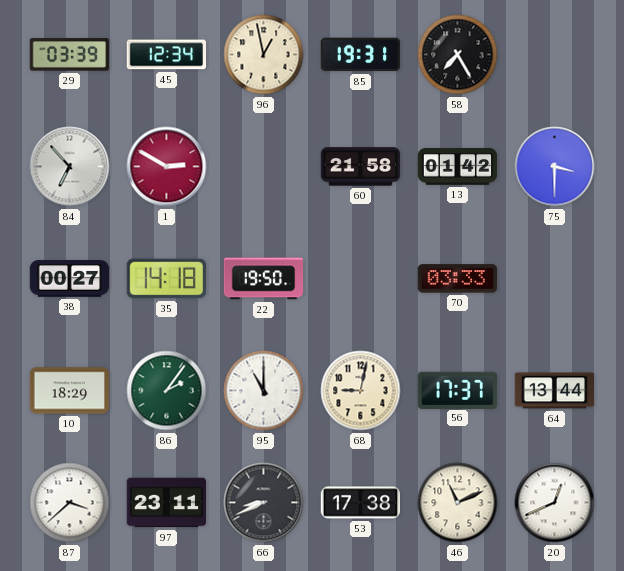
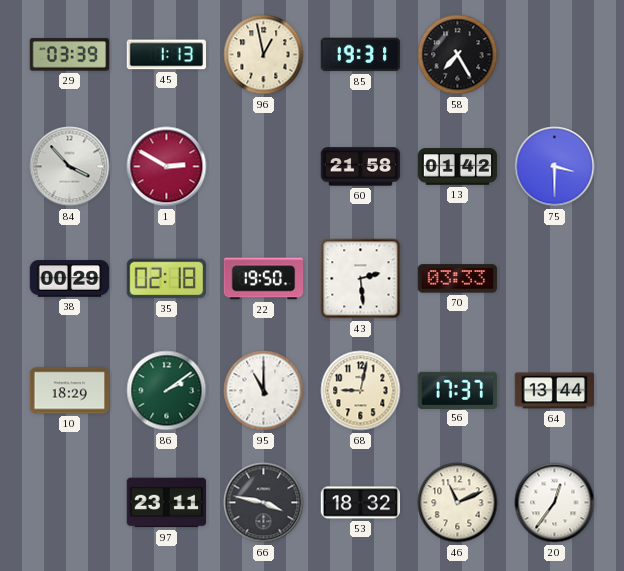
45: 12:34 -> 1:13
84: 6:53 -> 3:53
38: 00:27 -> 00:29
35: 14:18 -> 02:18
43: none -> 2:29
86: 2:06 -> 2:09
87: 3:38 -> none
66: 8:41 -> 3:47
53: 17:38 -> 18:32
20: 12:41 -> 12:36
